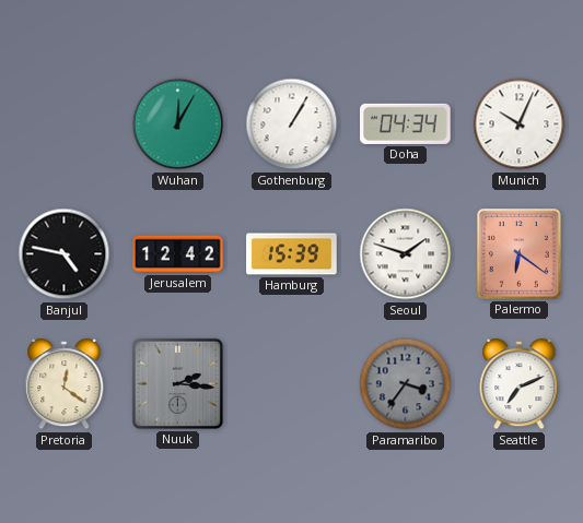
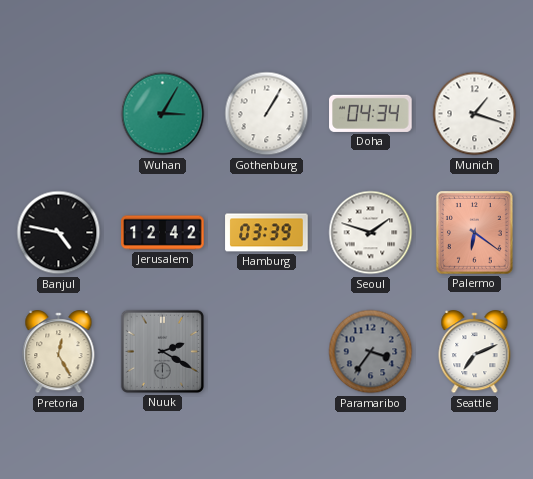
Wuhan: 12:05 -> 3:05
Munich: 10:04 -> 1:18
Hamburg: 15:39 -> 03:39
Pretoria: 12:21 -> 12:25
Nuuk: 2:16 -> 2:20
